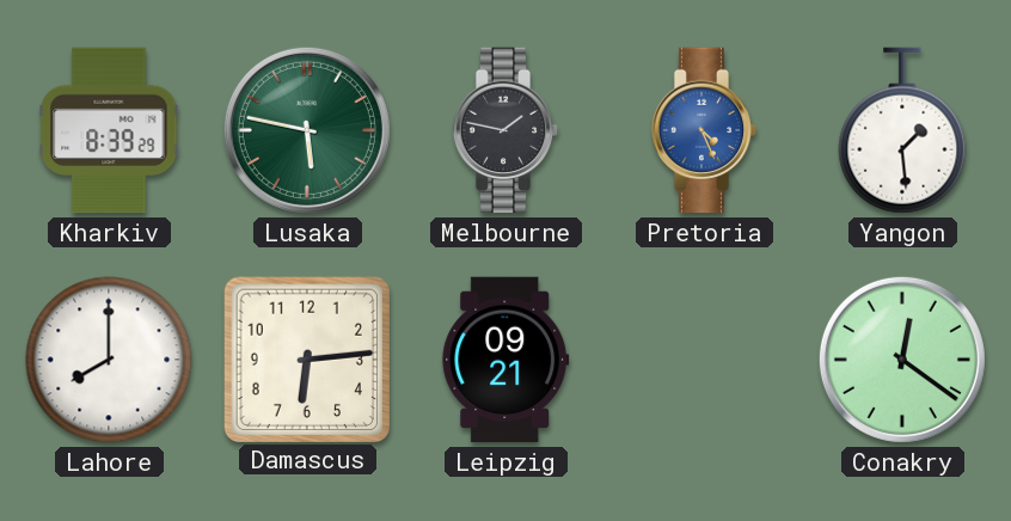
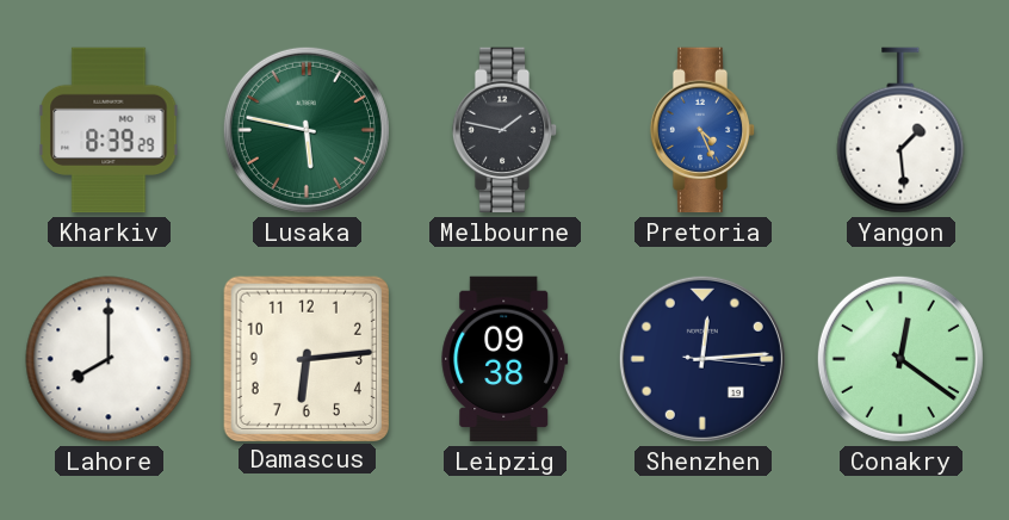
Leipzig: 09:21 -> 09:38
Shenzhen: none -> 12:14
